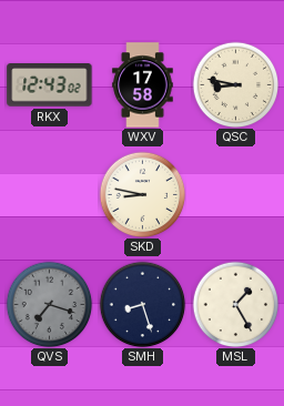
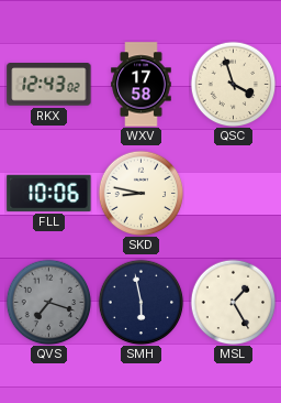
QSC: 8:47 -> 3:57
FLL: none -> 10:06
SMH: 8:27 -> 5:58
